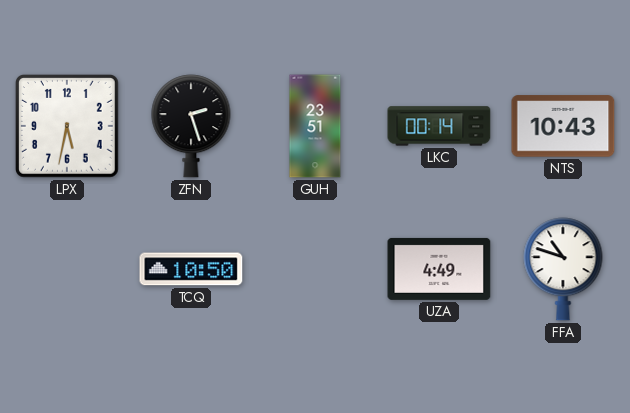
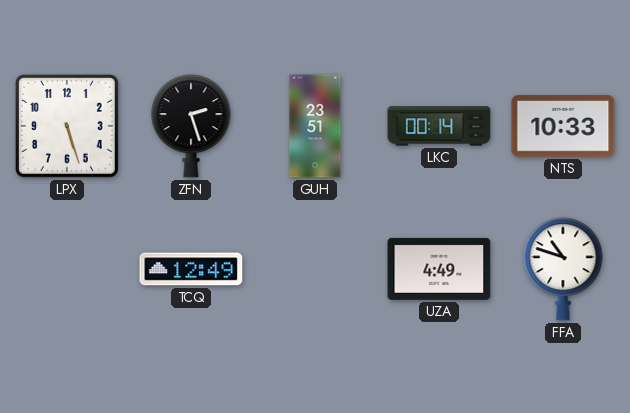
LPX: 5:32 -> 5:27
NTS: 10:43 -> 10:33
TCQ: 10:50 -> 12:49
